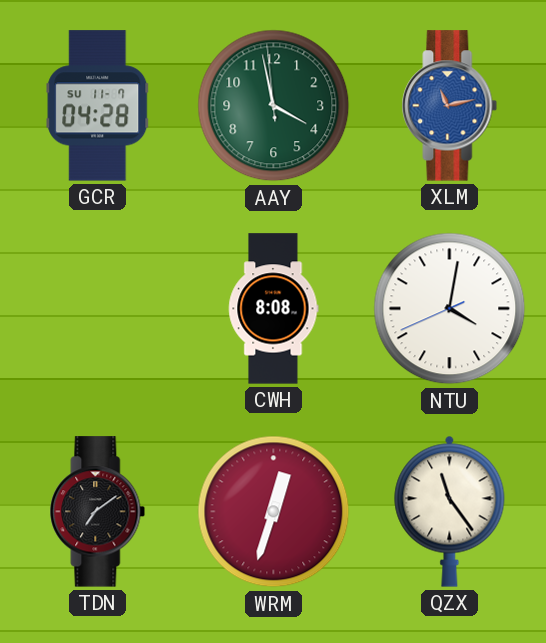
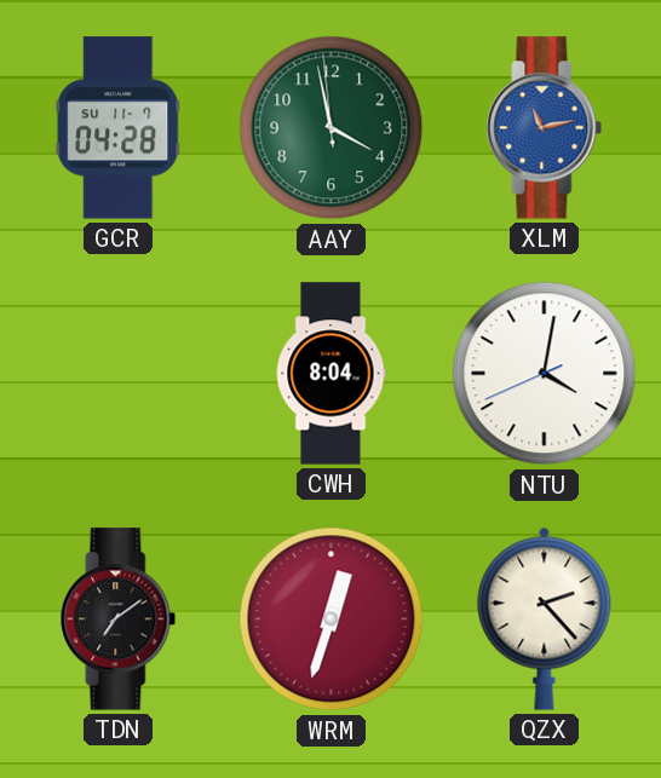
CWH: 8:08 -> 8:04
QZX: 11:24 -> 2:23
